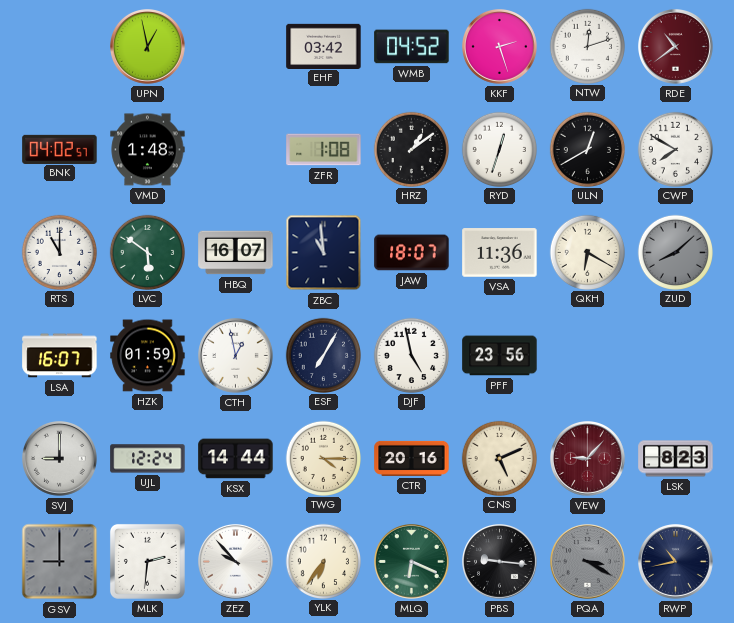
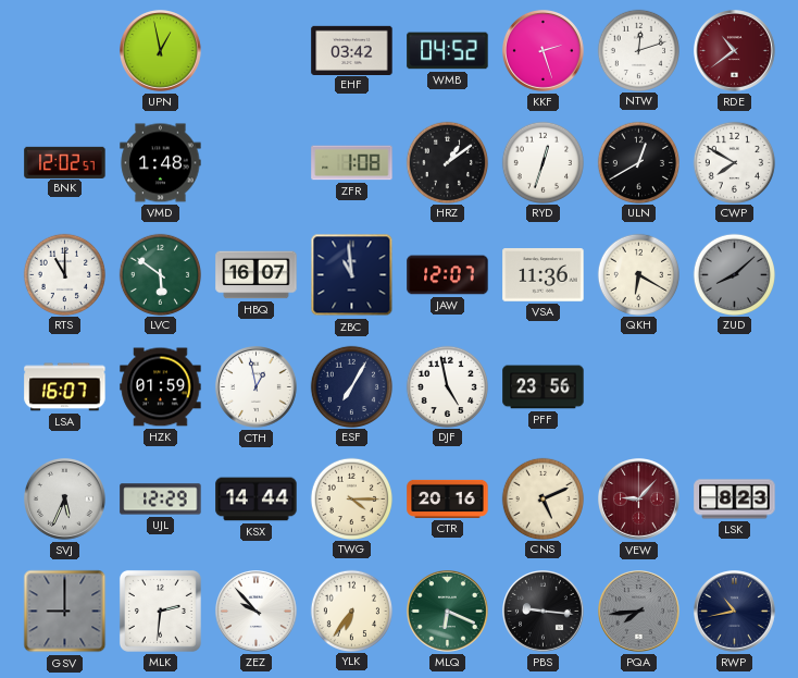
BNK: 04:02 -> 12:02
JAW: 18:07 -> 12:07
SVJ: 9:00 -> 5:34
UJL: 12:24 -> 12:29
PQA: 3:20 -> 7:44
